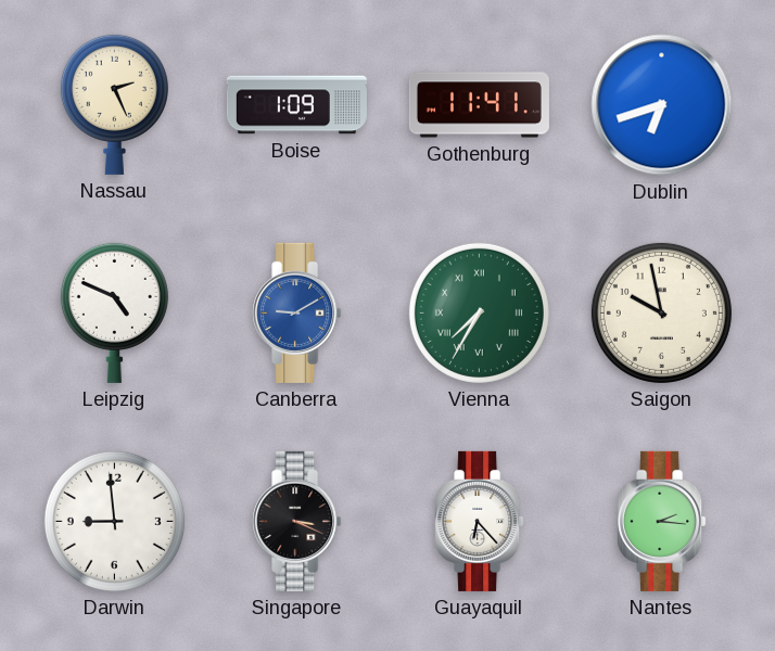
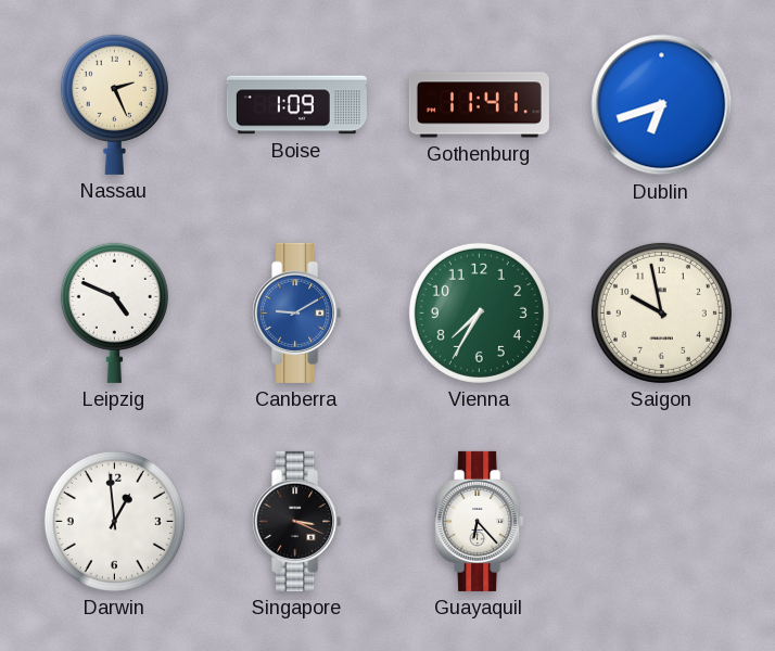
Vienna numerals: Roman -> Arabic
Darwin: 8:59 -> 12:59
Nantes: 2:16 -> none
